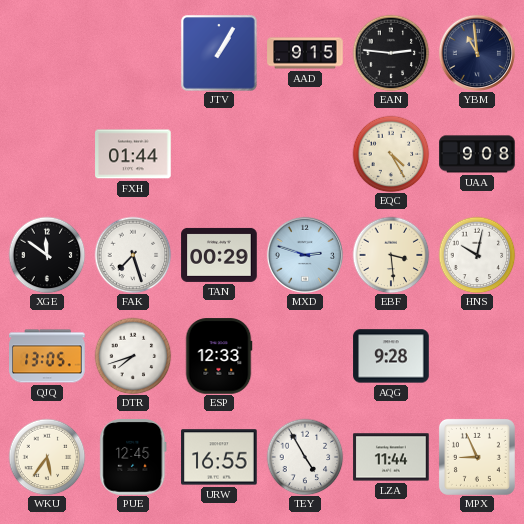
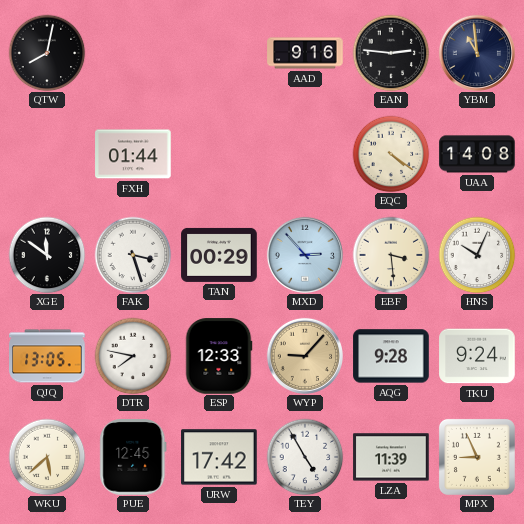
QTW: none -> 8:02
JTV: 1:05 -> none
AAD: 9:15 -> 9:16
EQC: 4:25 -> 4:21
UAA: 9:08 -> 14:08
FAK: 7:27 -> 3:27
MXD: 2:48 -> 2:53
HNS: 10:02 -> 10:04
DTR: 7:42 -> 7:47
WYP: none -> 9:07
TKU: none -> 9:24
WKU: 5:36 -> 5:38
URW: 16:55 -> 17:42
LZA: 11:44 -> 11:39
